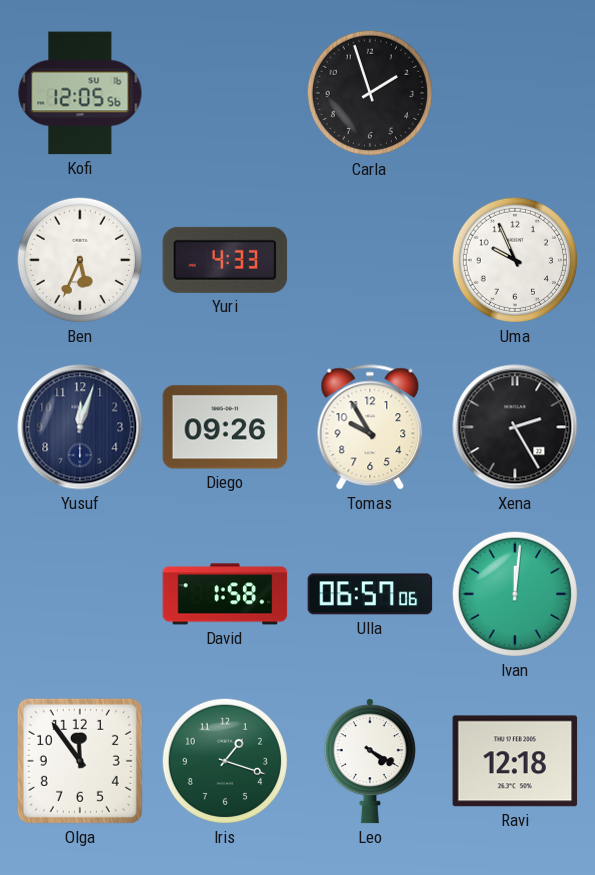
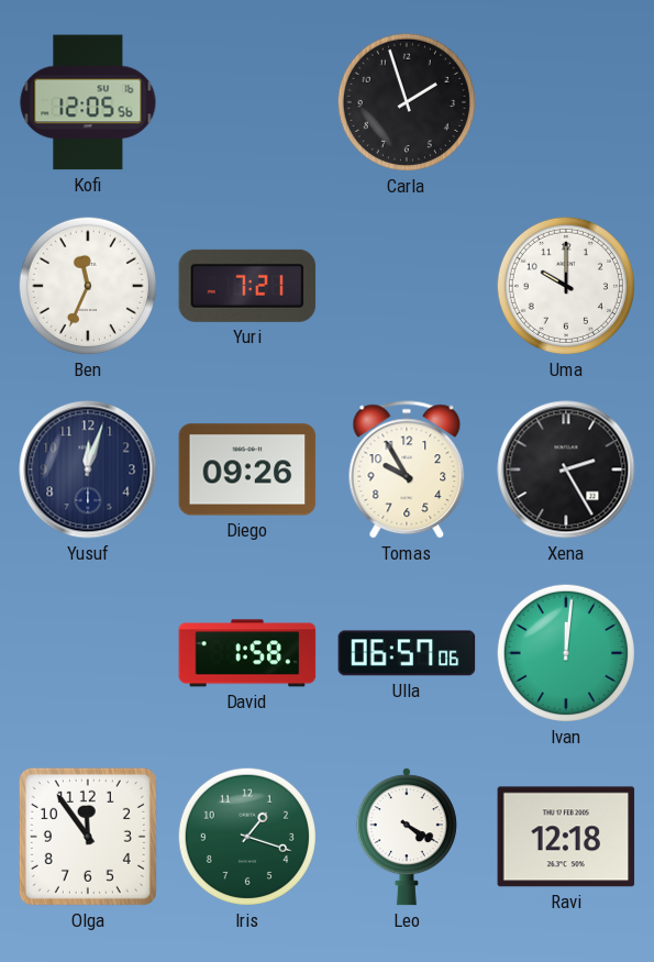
Ben: 5:34 -> 11:34
Yuri: 4:33 -> 7:21
Uma: 9:56 -> 10:00
